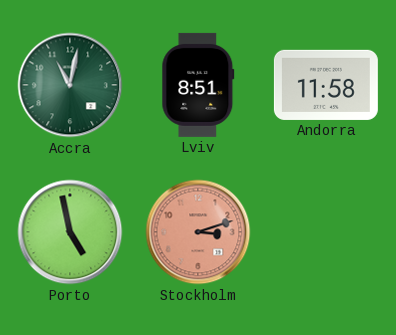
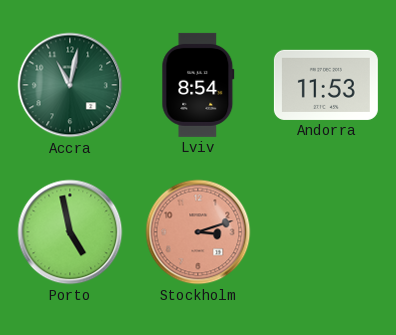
Lviv: 8:51 -> 8:54
Andorra: 11:58 -> 11:53
